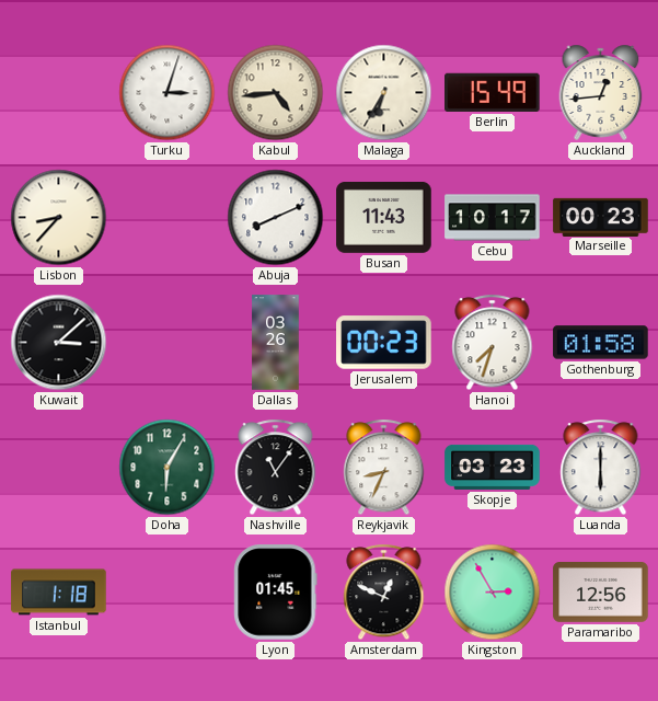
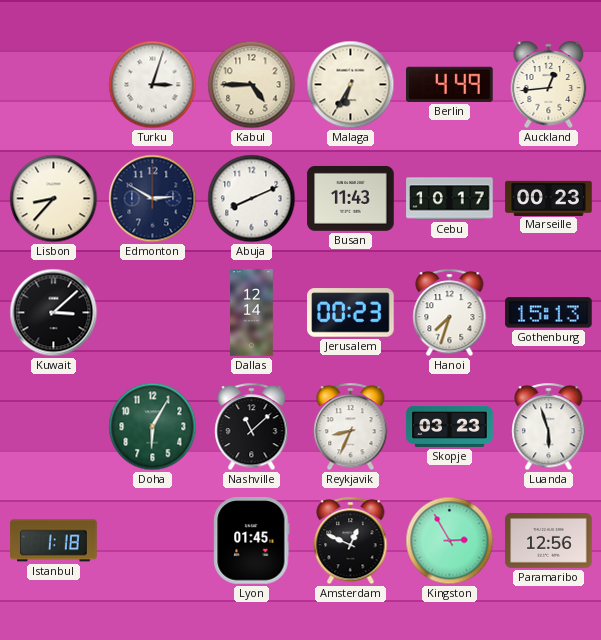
Kabul: 4:44 -> 4:45
Berlin: 15:49 -> 4:49
Edmonton: none -> 2:50
Dallas: 03:26 -> 12:14
Gothenburg: 01:58 -> 15:13
Nashville: 11:06 -> 11:08
Luanda: 6:00 -> 5:57
